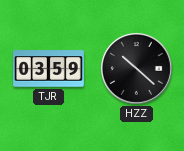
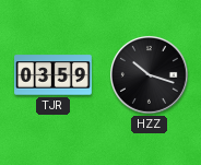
HZZ: 10:22 -> 10:18
